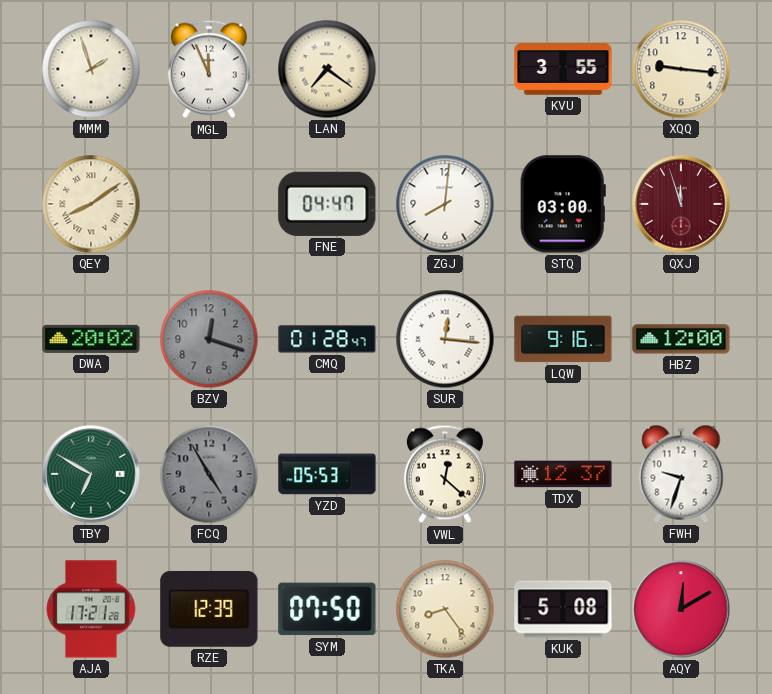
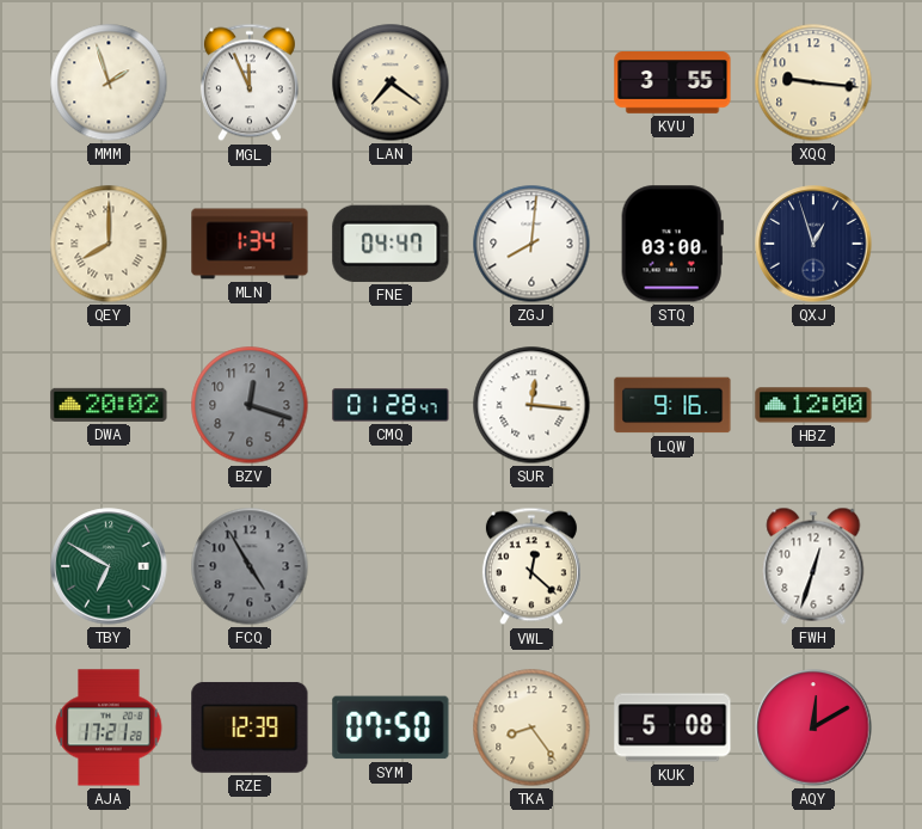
QEY: 8:09 -> 8:00
MLN: none -> 1:34
QXJ: 11:57 -> 12:57
QXJ dial: burgundy -> navy
YZD: 05:53 -> none
TDX: 12:37 -> none
FWH: 9:33 -> 12:33
